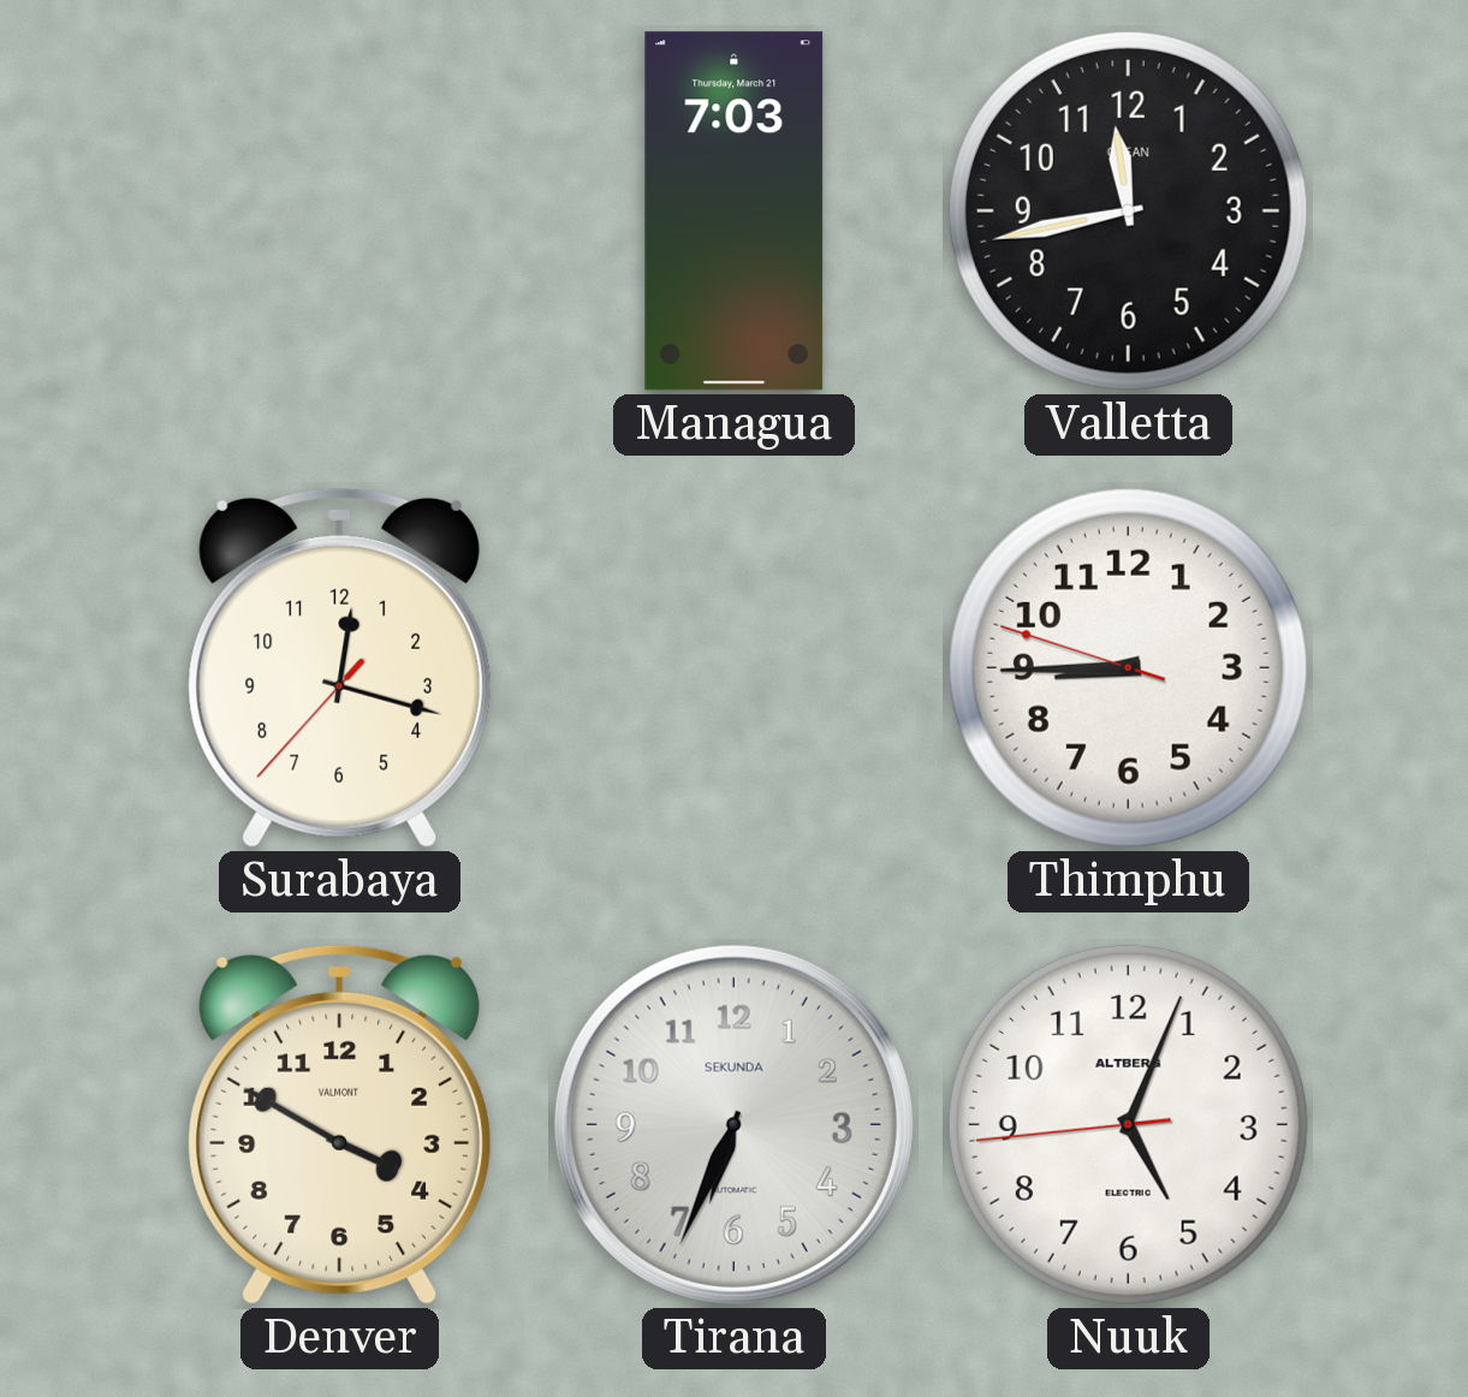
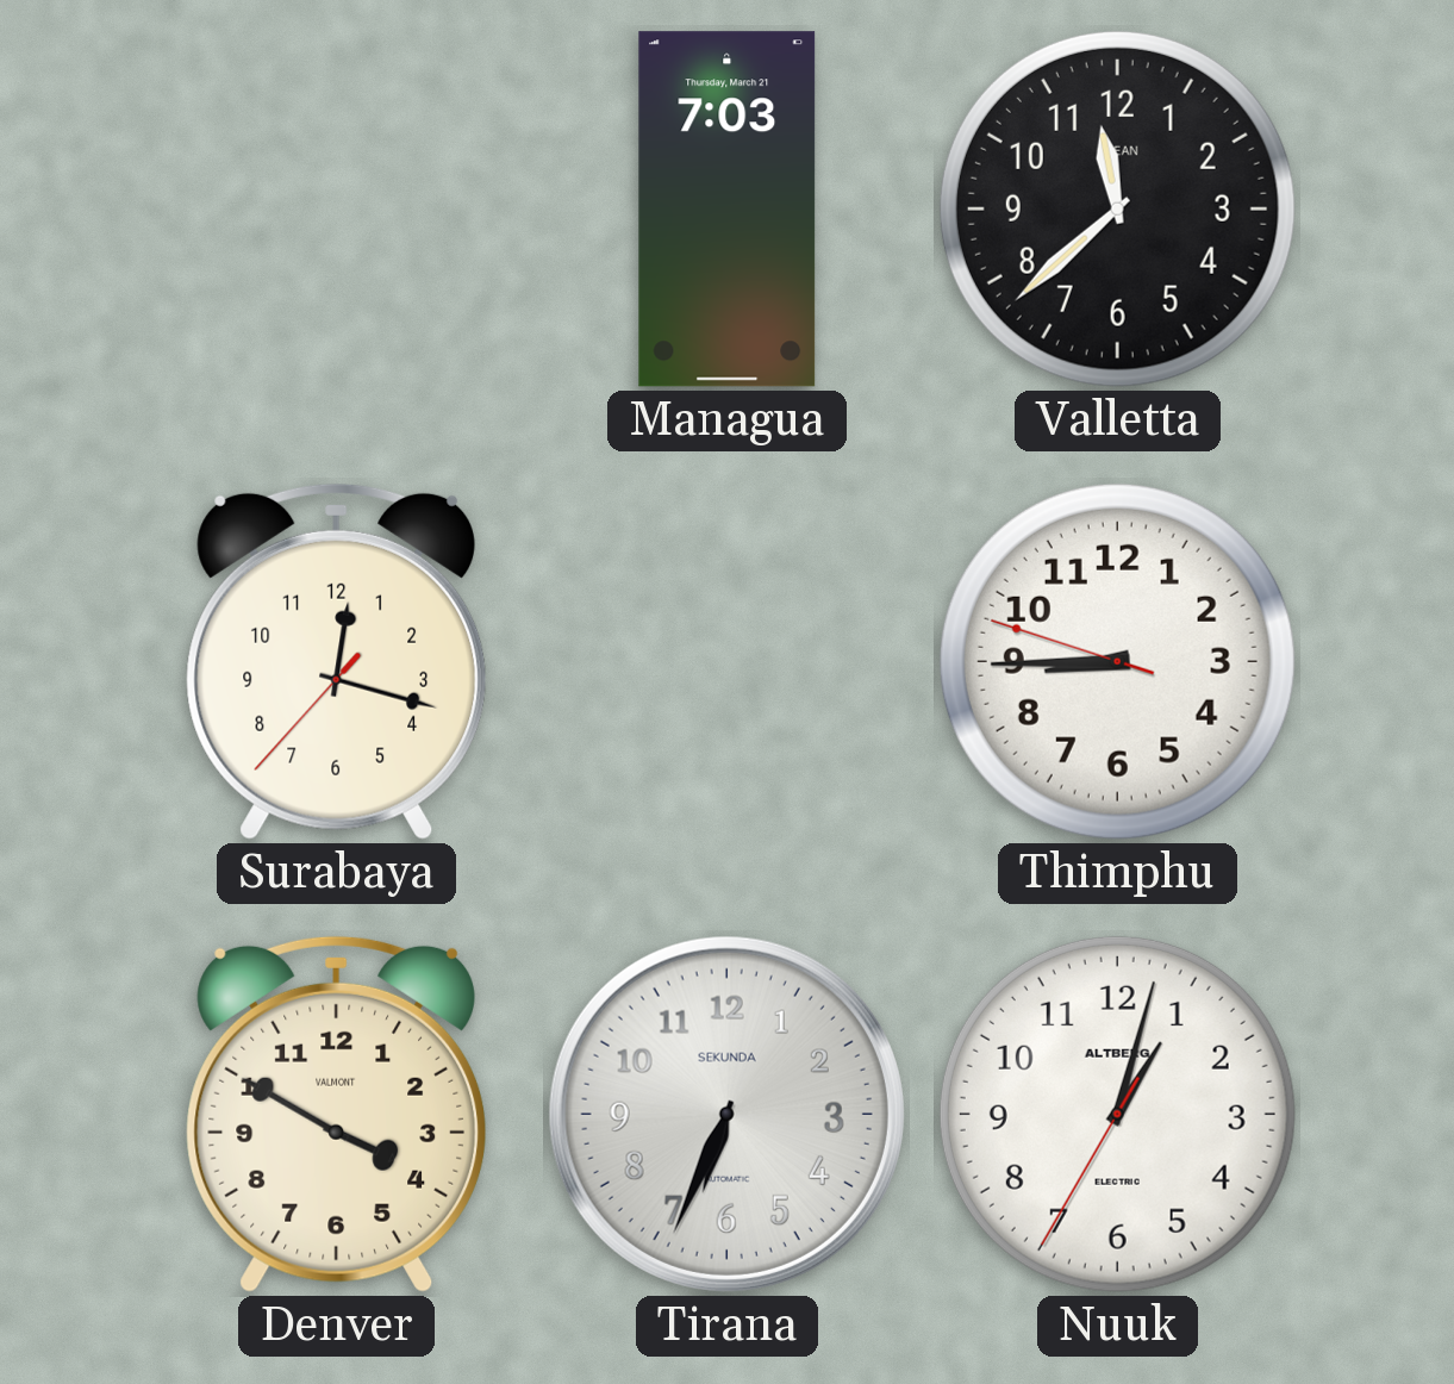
Valletta: 11:43 -> 11:38
Nuuk: 5:03 -> 1:02
